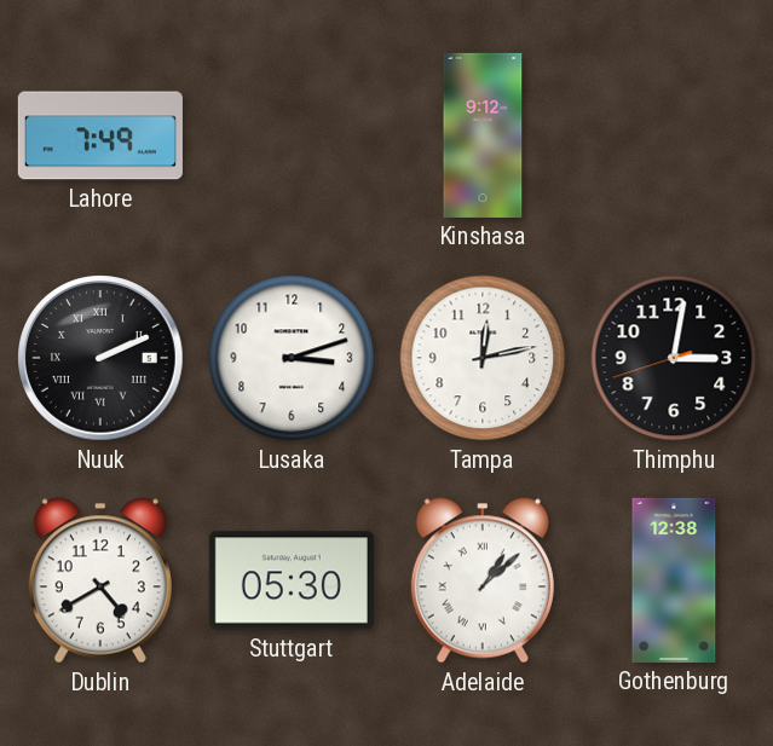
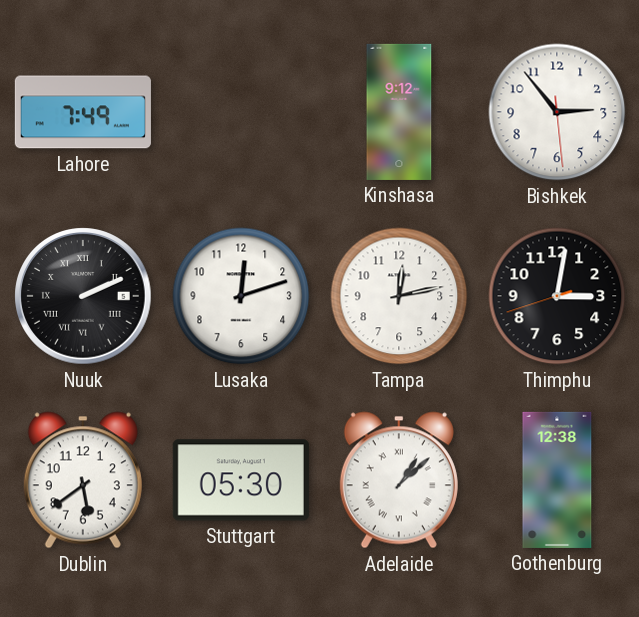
Bishkek: none -> 2:53
Lusaka: 3:12 -> 12:12
Dublin: 4:40 -> 5:39
